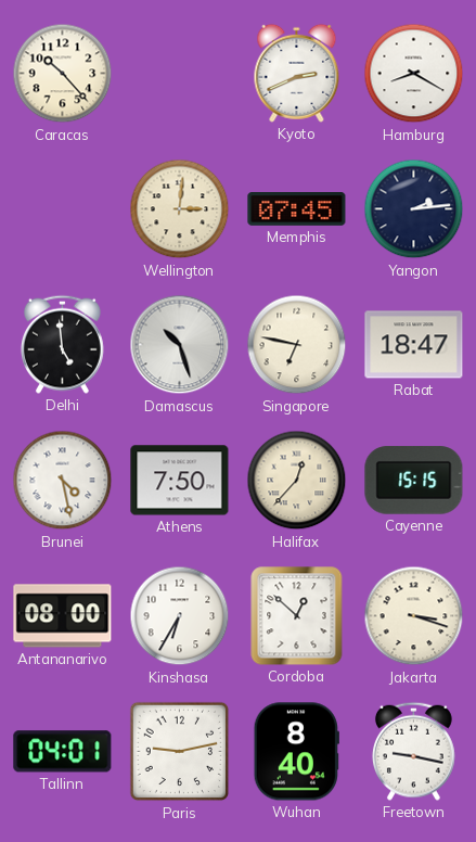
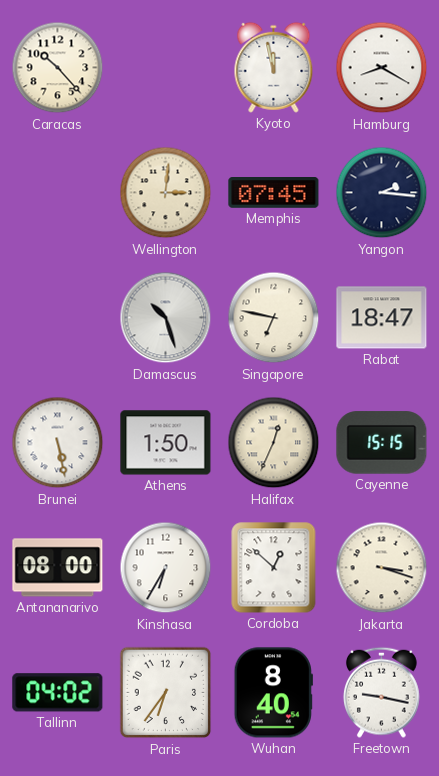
Kyoto: 2:41 -> 11:58
Yangon: 2:14 -> 2:16
Delhi: 4:59 -> none
Brunei: 4:28 -> 5:28
Athens: 7:50 -> 1:50
Halifax: 12:37 -> 12:34
Tallinn: 04:01 -> 04:02
Paris: 9:13 -> 6:36
